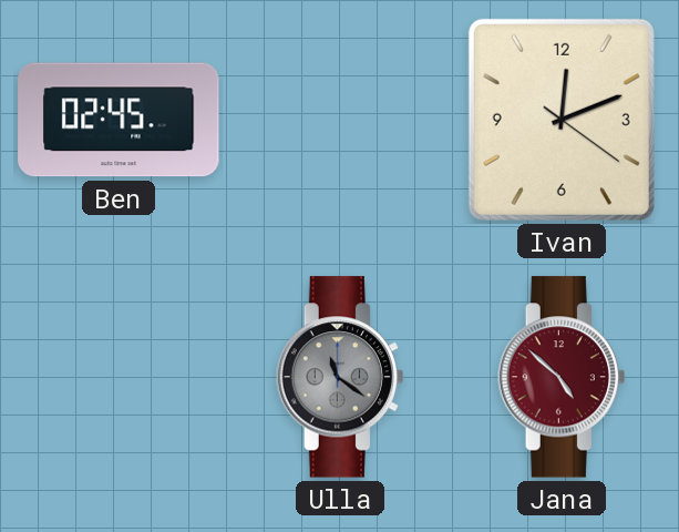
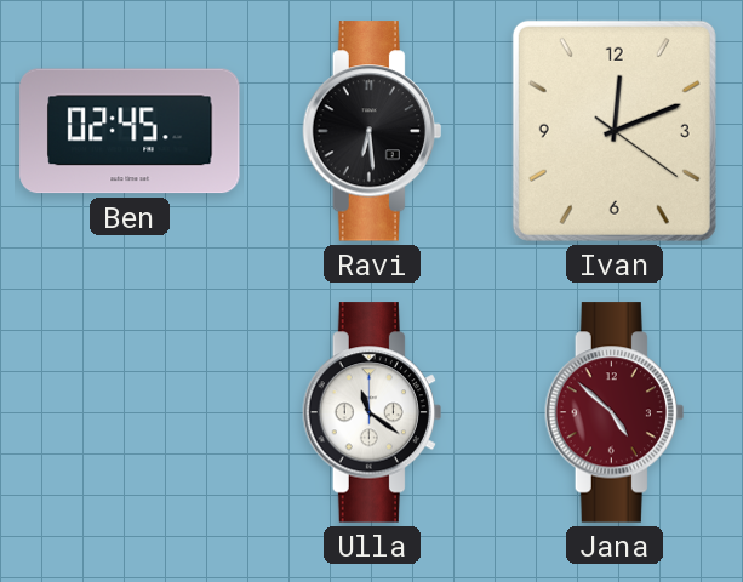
Ravi: none -> 6:29
Ulla dial: grey -> white
